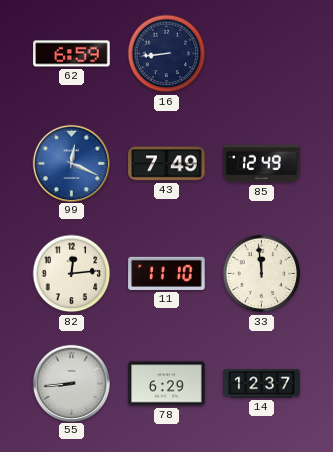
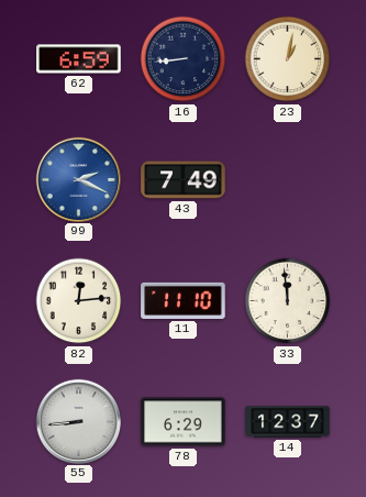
23: none -> 1:02
99: 12:19 -> 2:19
85: 12:49 -> none
